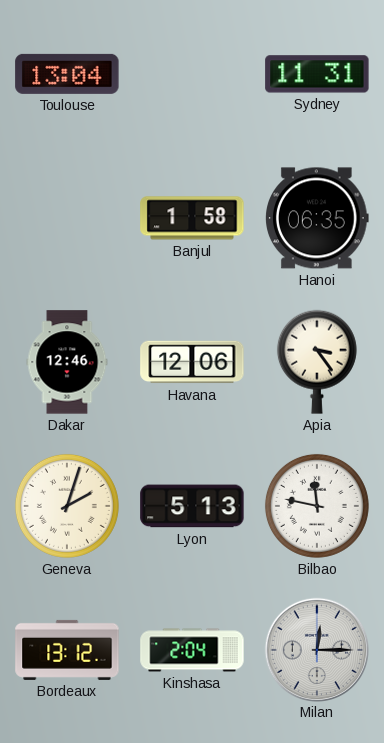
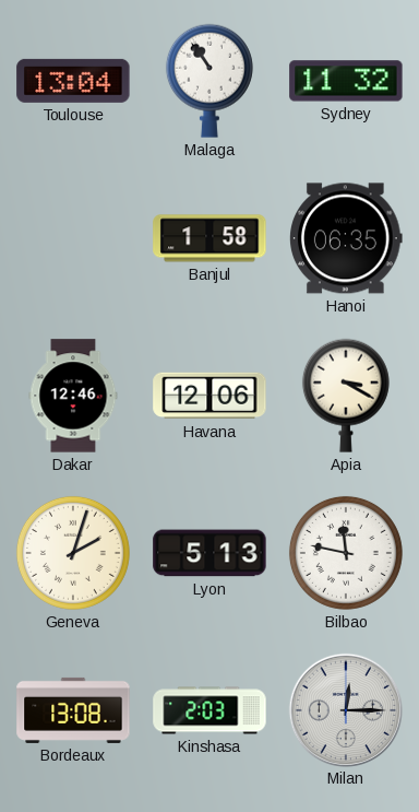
Malaga: none -> 10:54
Sydney: 11:31 -> 11:32
Apia: 3:24 -> 3:20
Bordeaux: 13:12 -> 13:08
Kinshasa: 2:04 -> 2:03
